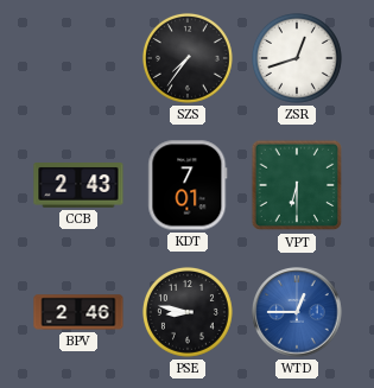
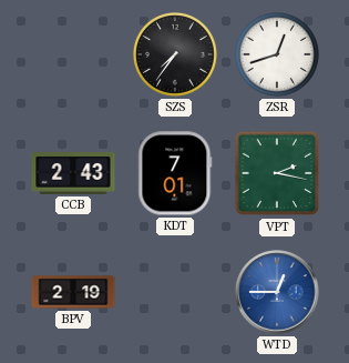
VPT: 6:30 -> 2:17
BPV: 2:46 -> 2:19
PSE: 8:47 -> none
